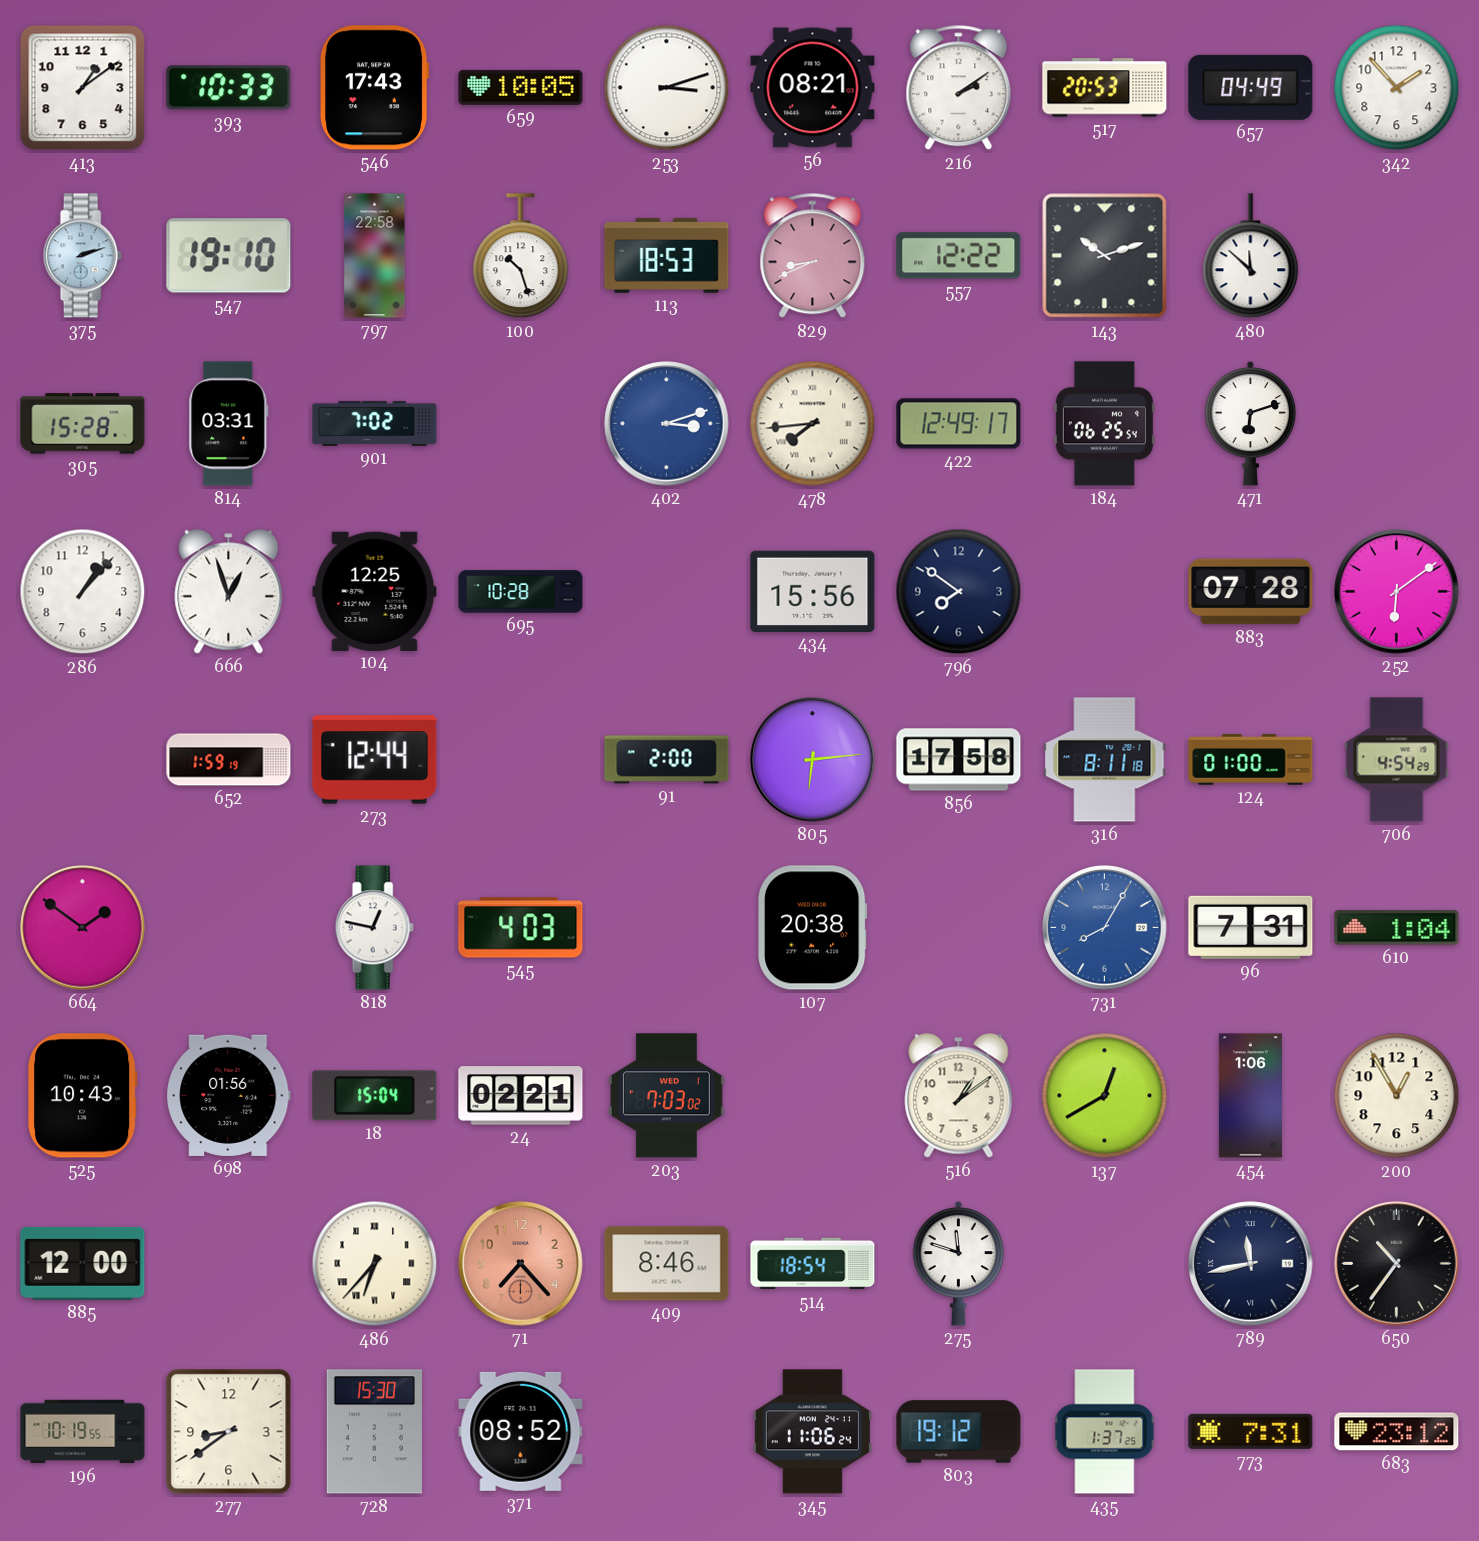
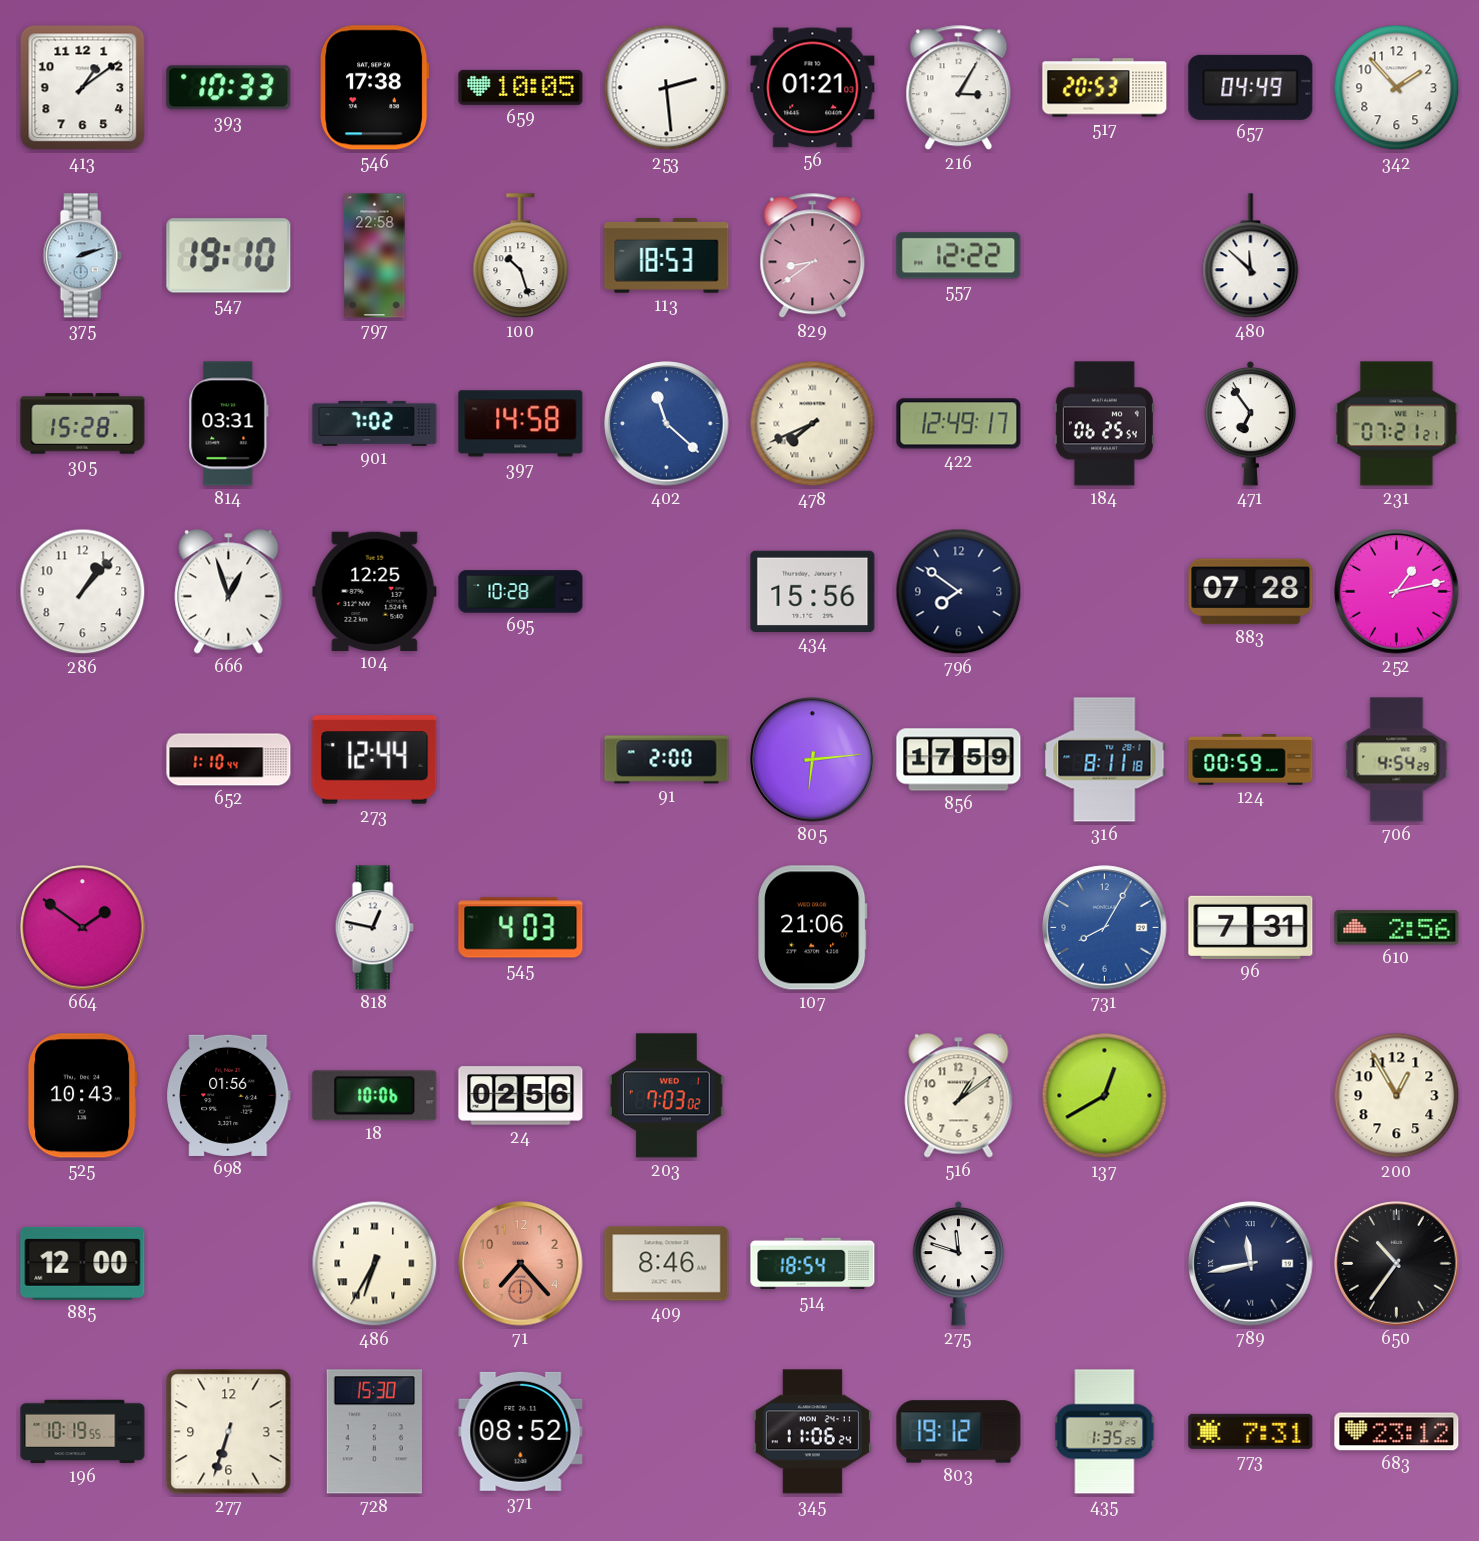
546: 17:43 -> 17:38
253: 3:12 -> 2:29
56: 08:21 -> 01:21
216: 2:09 -> 3:05
829: 8:41 -> 8:39
143: 10:12 -> none
397: none -> 14:58
402: 3:12 -> 11:22
478: 7:44 -> 7:41
471: 6:12 -> 6:54
231: none -> 07:21
252: 6:09 -> 1:13
652: 1:59 -> 1:10
856: 17:58 -> 17:59
124: 01:00 -> 00:59
107: 20:38 -> 21:06
610: 1:04 -> 2:56
18: 15:04 -> 10:06
24: 02:21 -> 02:56
454: 1:06 -> none
486: 6:37 -> 6:35
277: 8:39 -> 6:33
435: 1:37 -> 1:35
